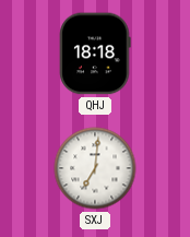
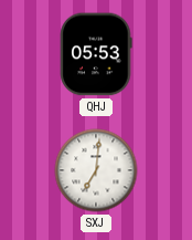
QHJ: 18:18 -> 05:53
